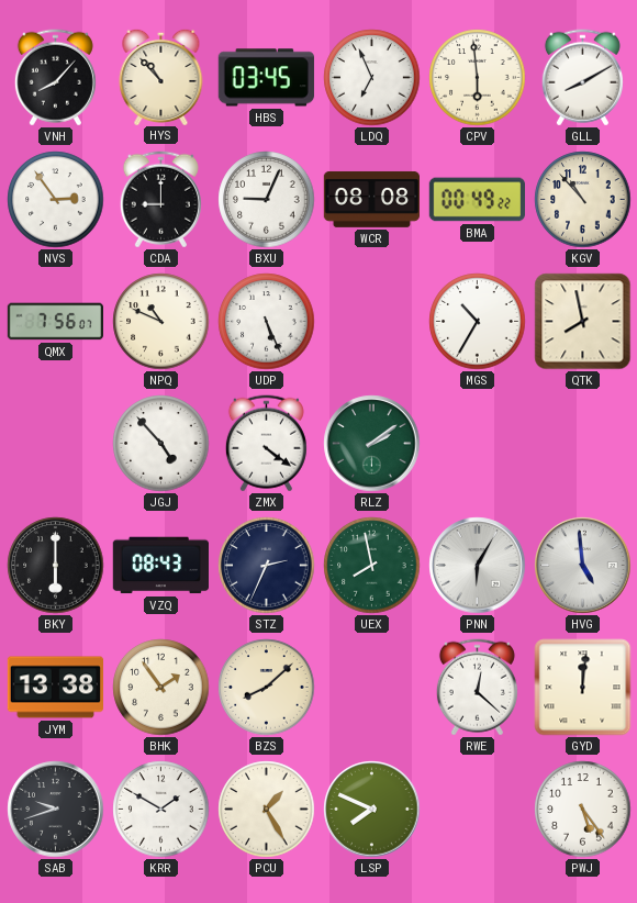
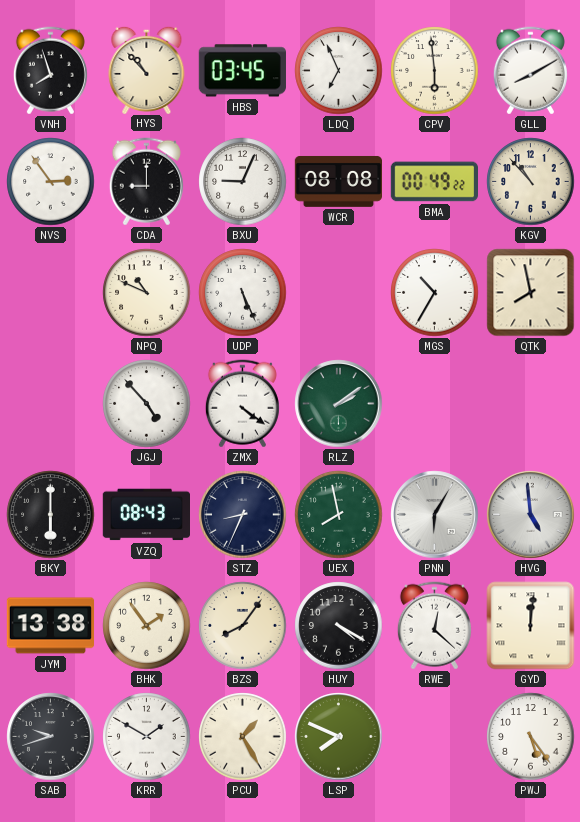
VNH: 8:07 -> 7:57
QMX: 7:56 -> none
STZ: 2:34 -> 8:34
BZS: 8:08 -> 8:06
HUY: none -> 4:20
